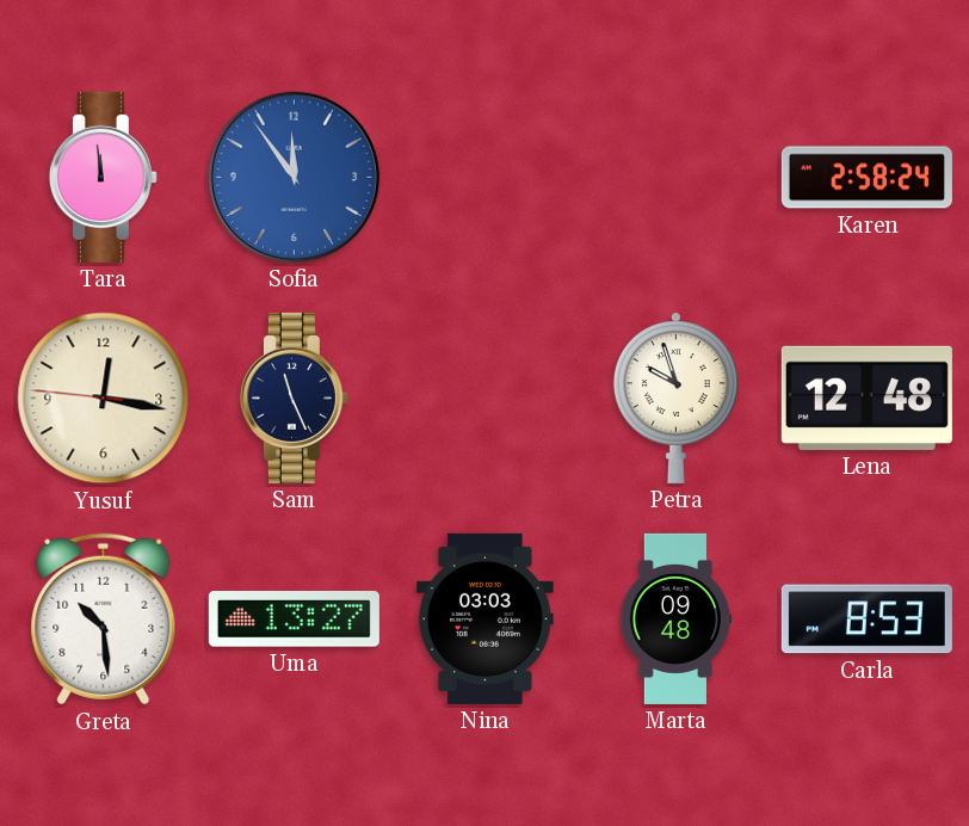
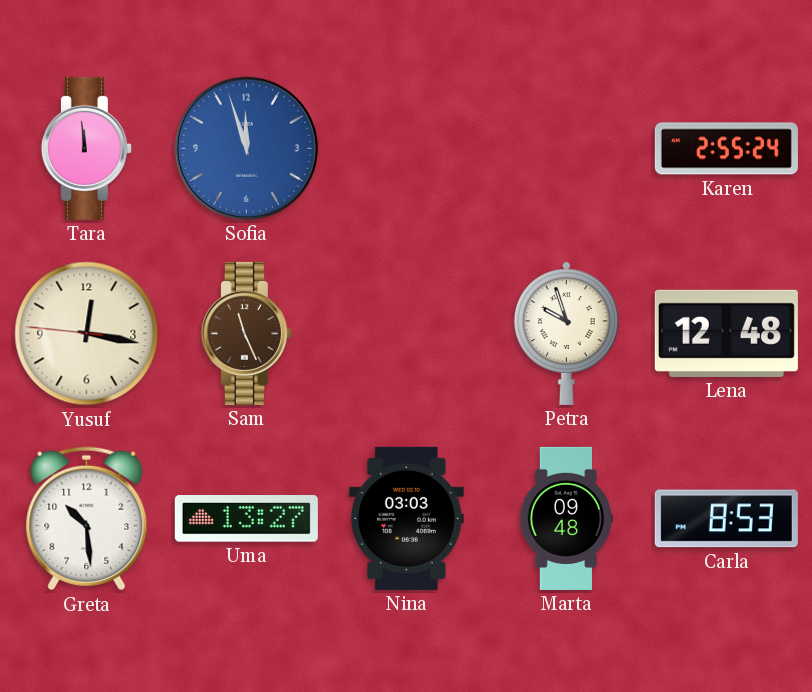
Sofia: 11:54 -> 11:57
Karen: 2:58 -> 2:55
Sam dial: navy -> brown
